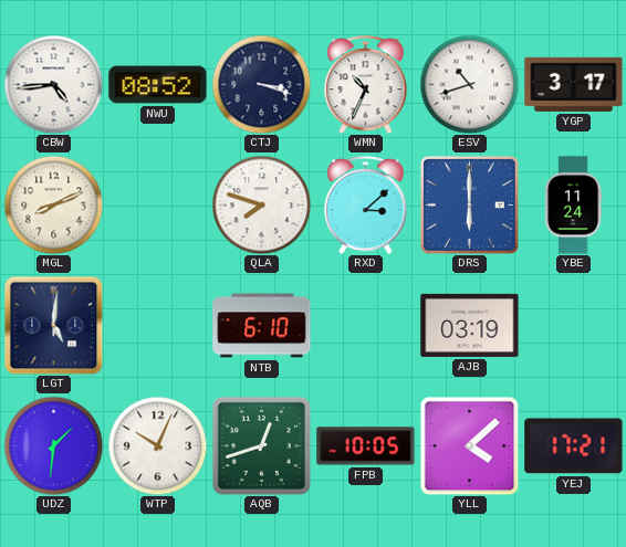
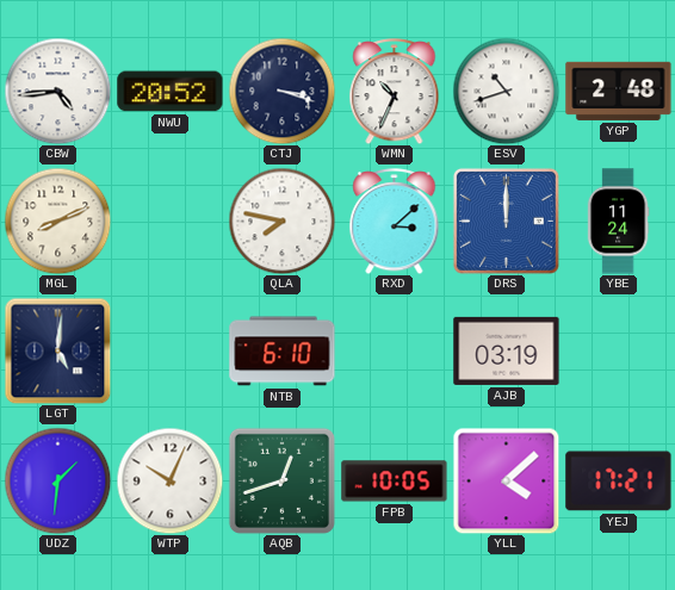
NWU: 08:52 -> 20:52
YGP: 3:17 -> 2:48
QLA: 7:48 -> 7:47
DRS: 6:00 -> 12:00
